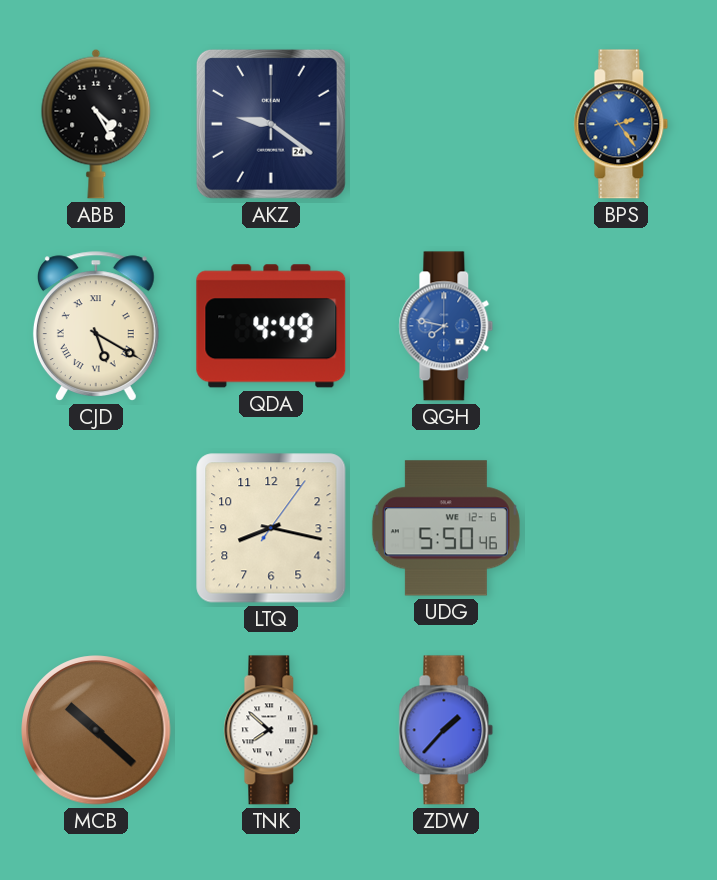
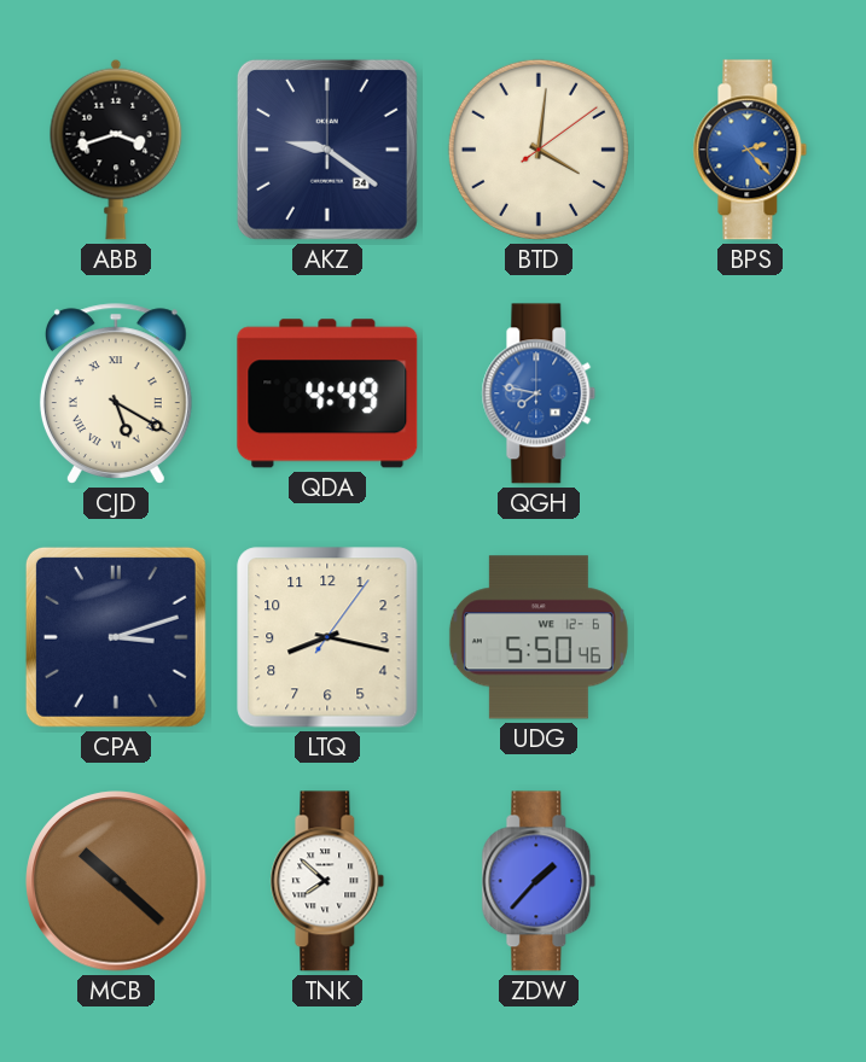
ABB: 4:25 -> 3:42
BTD: none -> 4:01
BPS: 2:24 -> 2:23
CPA: none -> 3:12
